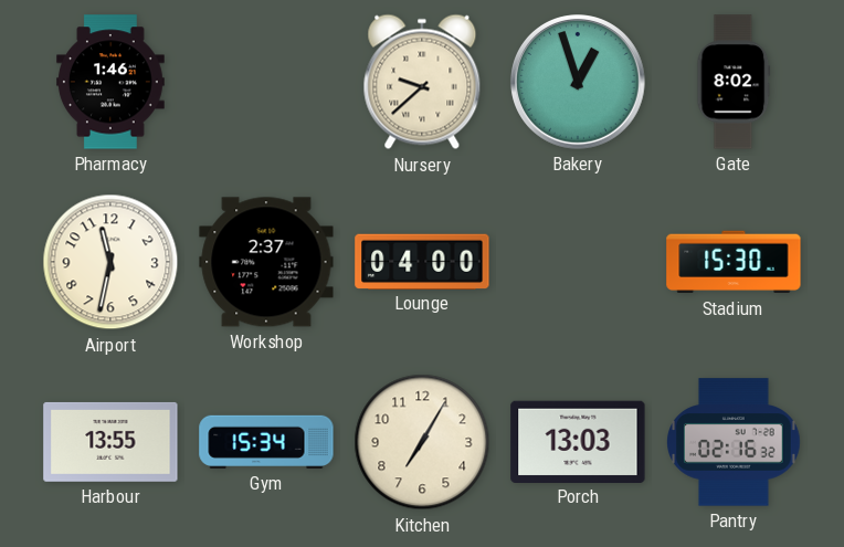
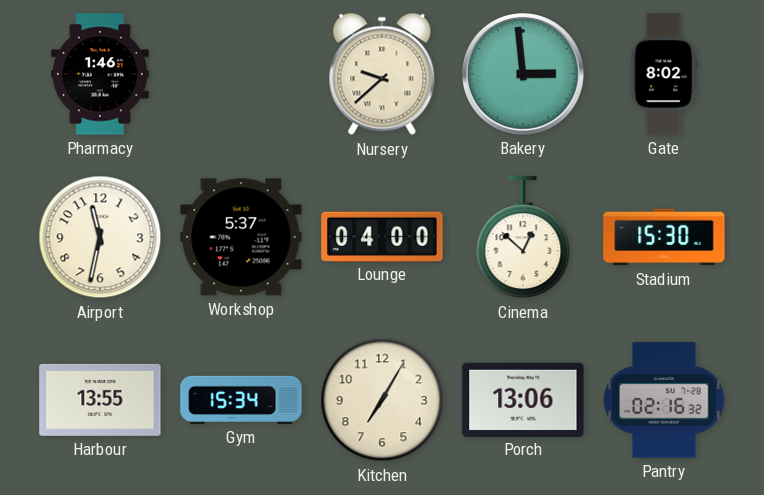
Bakery: 12:57 -> 2:59
Workshop: 2:37 -> 5:37
Cinema: none -> 12:52
Porch: 13:03 -> 13:06
